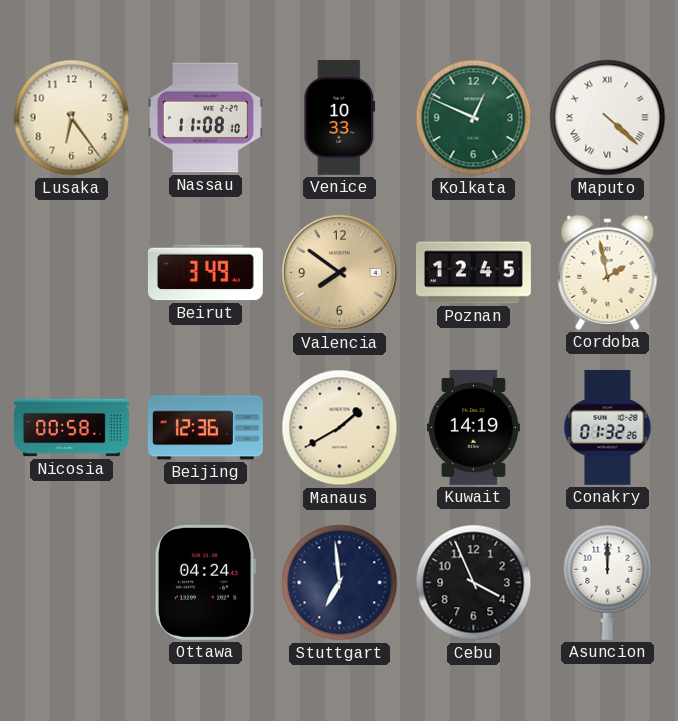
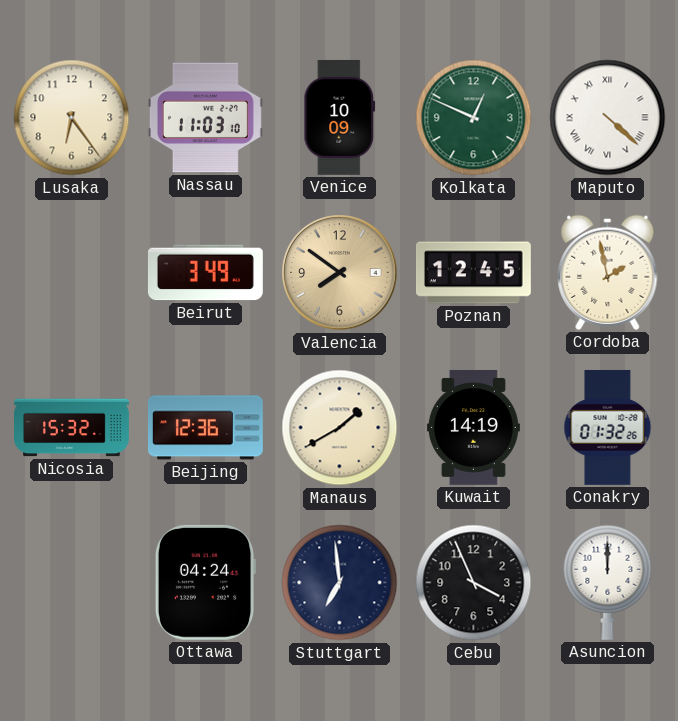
Nassau: 11:08 -> 11:03
Venice: 10:33 -> 10:09
Nicosia: 00:58 -> 15:32
